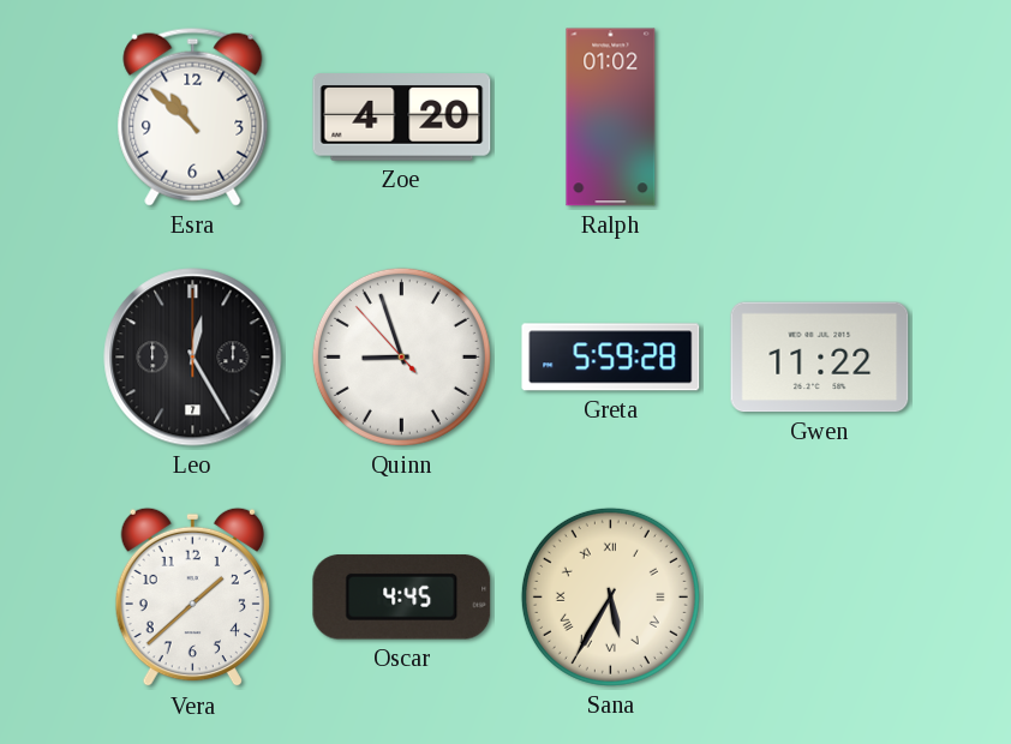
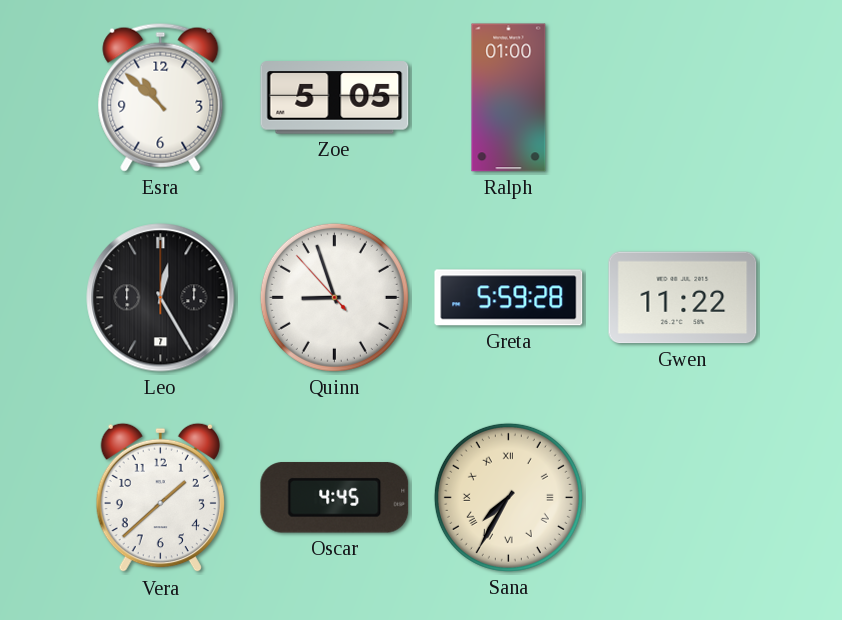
Zoe: 4:20 -> 5:05
Ralph: 01:02 -> 01:00
Sana: 5:35 -> 7:35
